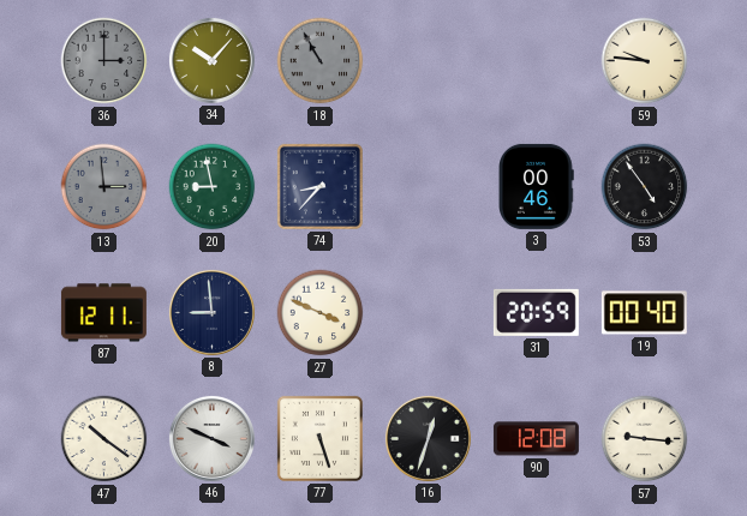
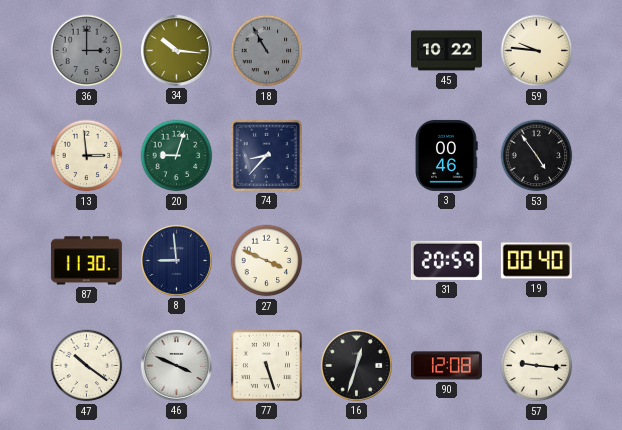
34: 10:07 -> 10:16
45: none -> 10:22
13 dial: grey -> cream
20: 8:58 -> 9:03
87: 12:11 -> 11:30
